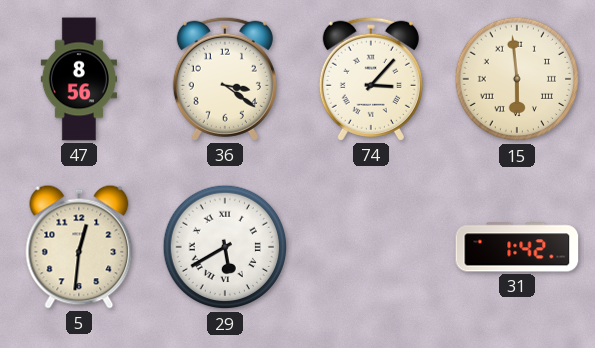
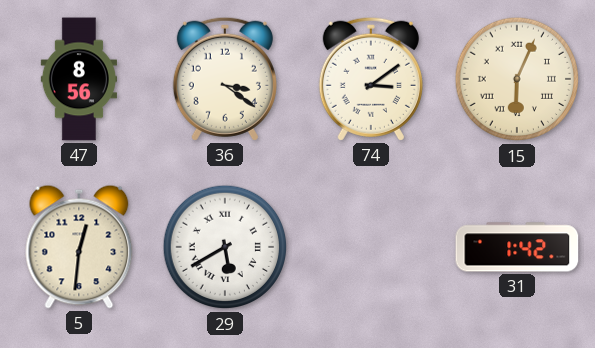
74: 3:07 -> 3:09
15: 5:59 -> 6:04
